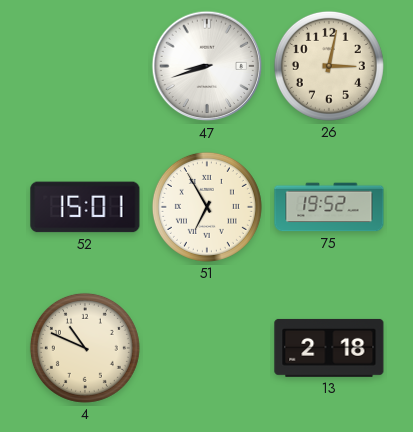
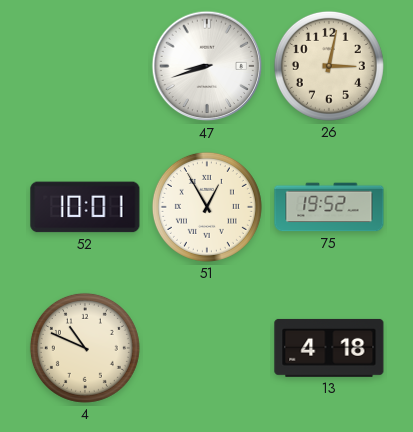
52: 15:01 -> 10:01
51: 6:55 -> 12:55
13: 2:18 -> 4:18
